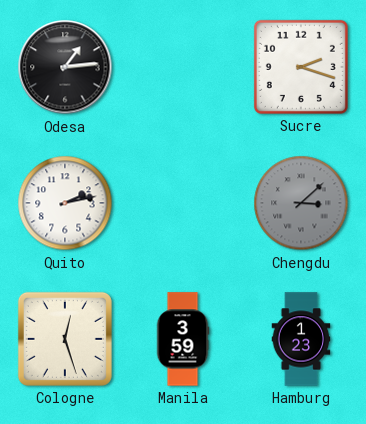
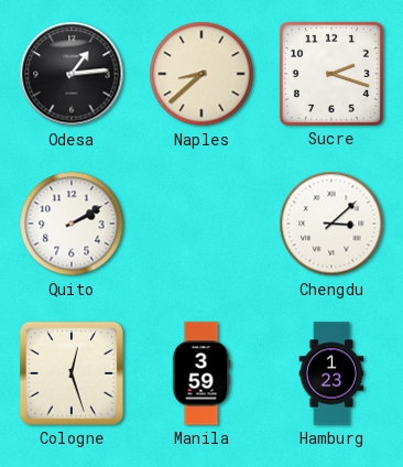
Naples: none -> 8:38
Quito: 2:13 -> 2:10
Chengdu dial: grey -> white
